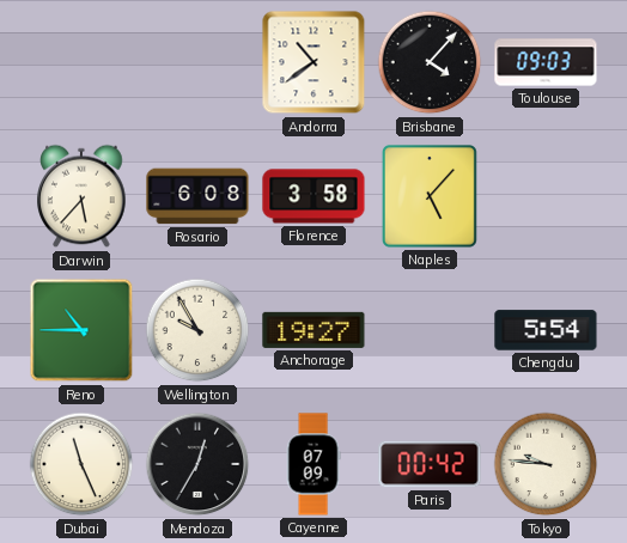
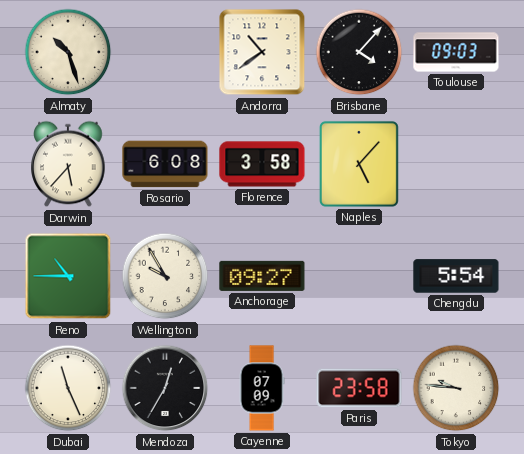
Almaty: none -> 10:27
Anchorage: 19:27 -> 09:27
Paris: 00:42 -> 23:58
